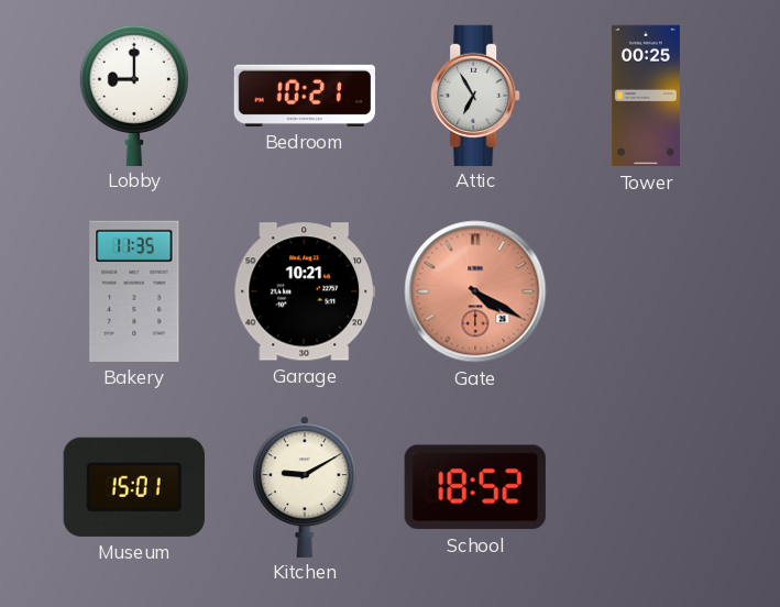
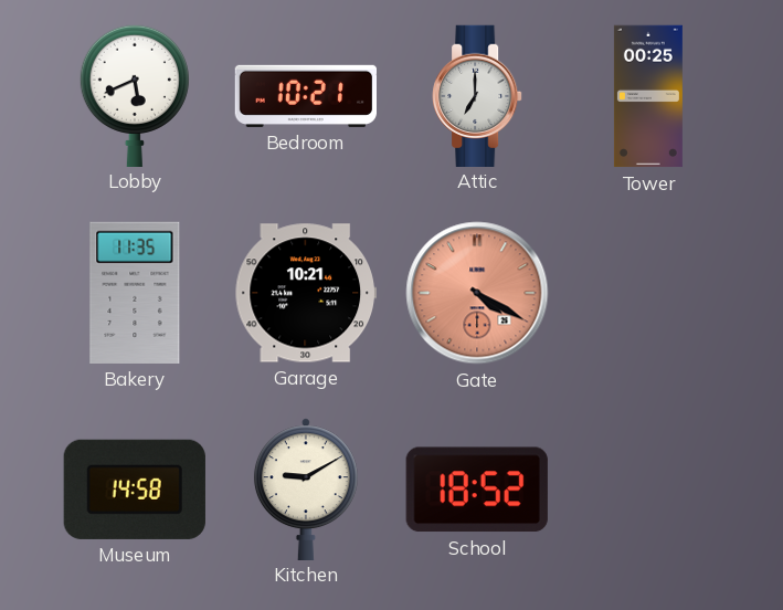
Lobby: 9:00 -> 5:41
Attic: 6:55 -> 7:00
Museum: 15:01 -> 14:58
